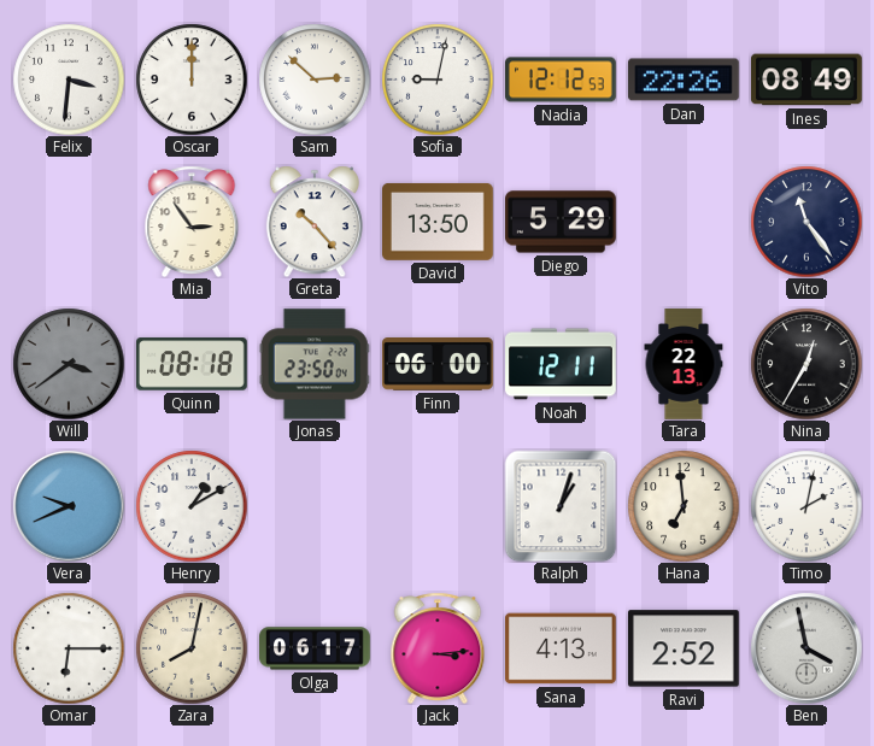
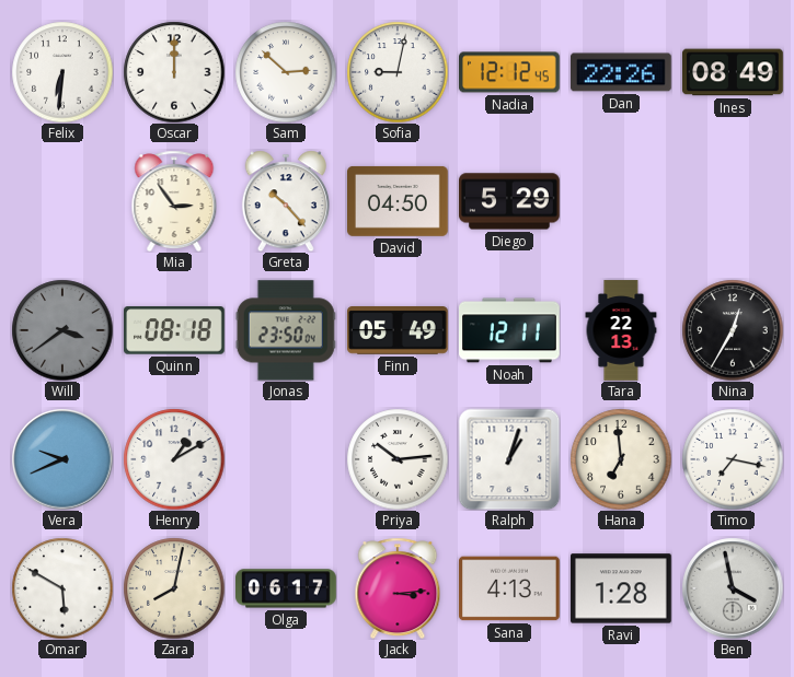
Felix: 3:31 -> 6:31
Nadia: 12:12:53 -> 12:12:45
David: 13:50 -> 04:50
Vito: 11:24 -> none
Finn: 06:00 -> 05:49
Priya: none -> 10:14
Timo: 2:02 -> 7:17
Omar: 6:15 -> 5:50
Ravi: 2:52 -> 1:28
